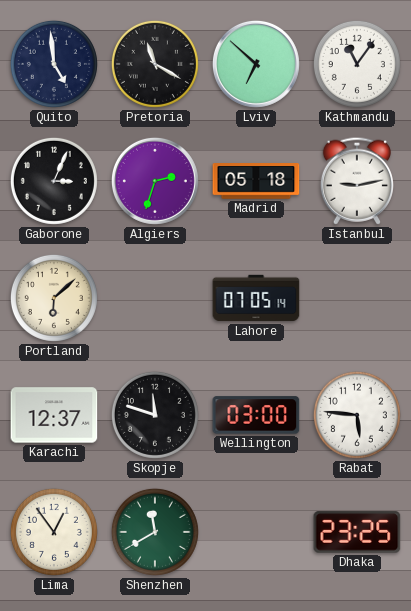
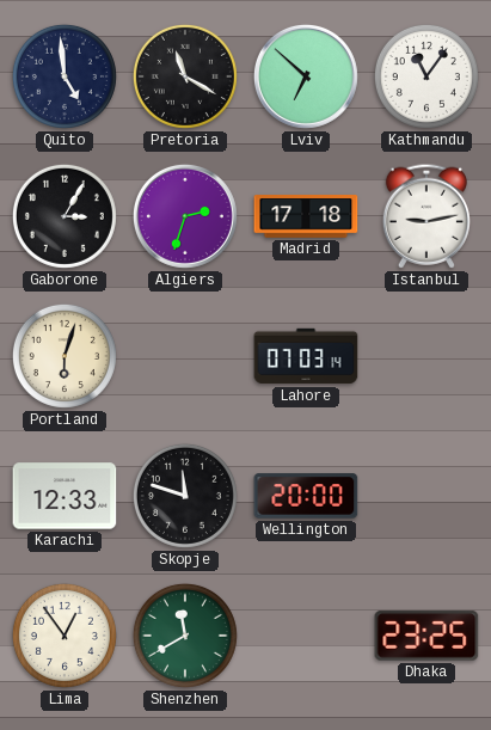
Gaborone: 3:04 -> 3:05
Madrid: 05:18 -> 17:18
Portland: 6:08 -> 6:03
Lahore: 07:05 -> 07:03
Karachi: 12:37 -> 12:33
Wellington: 03:00 -> 20:00
Rabat: 5:46 -> none
